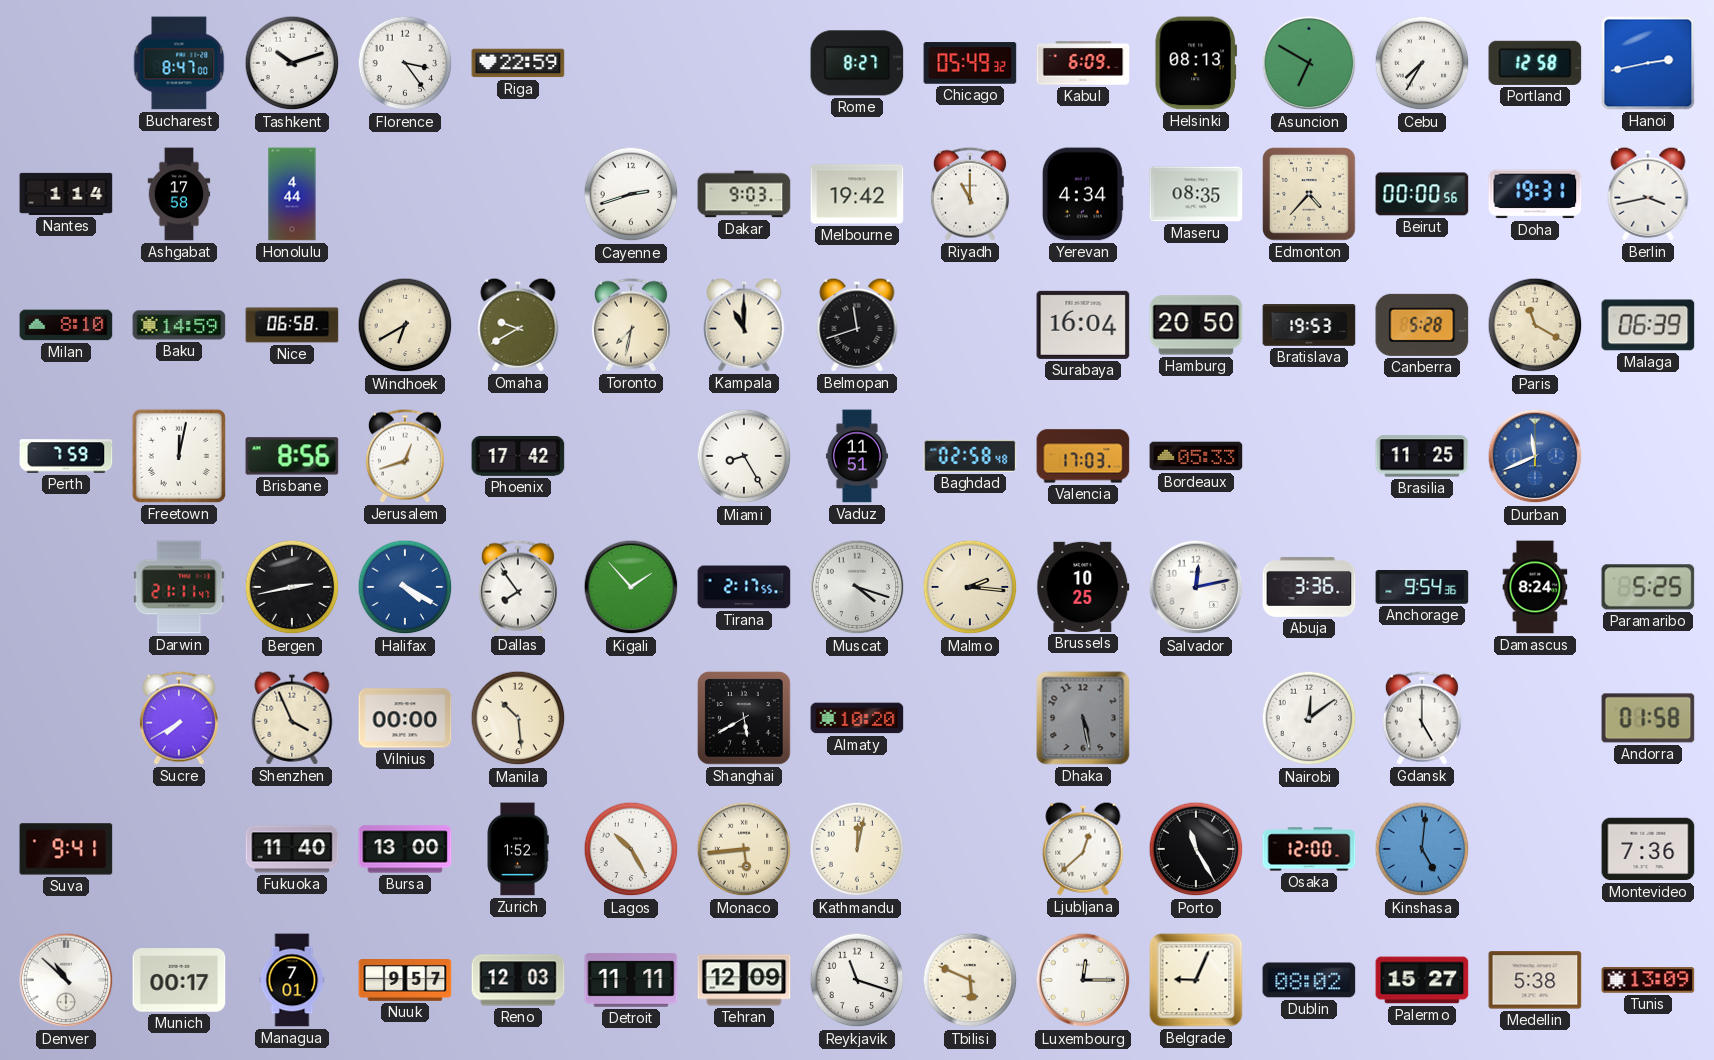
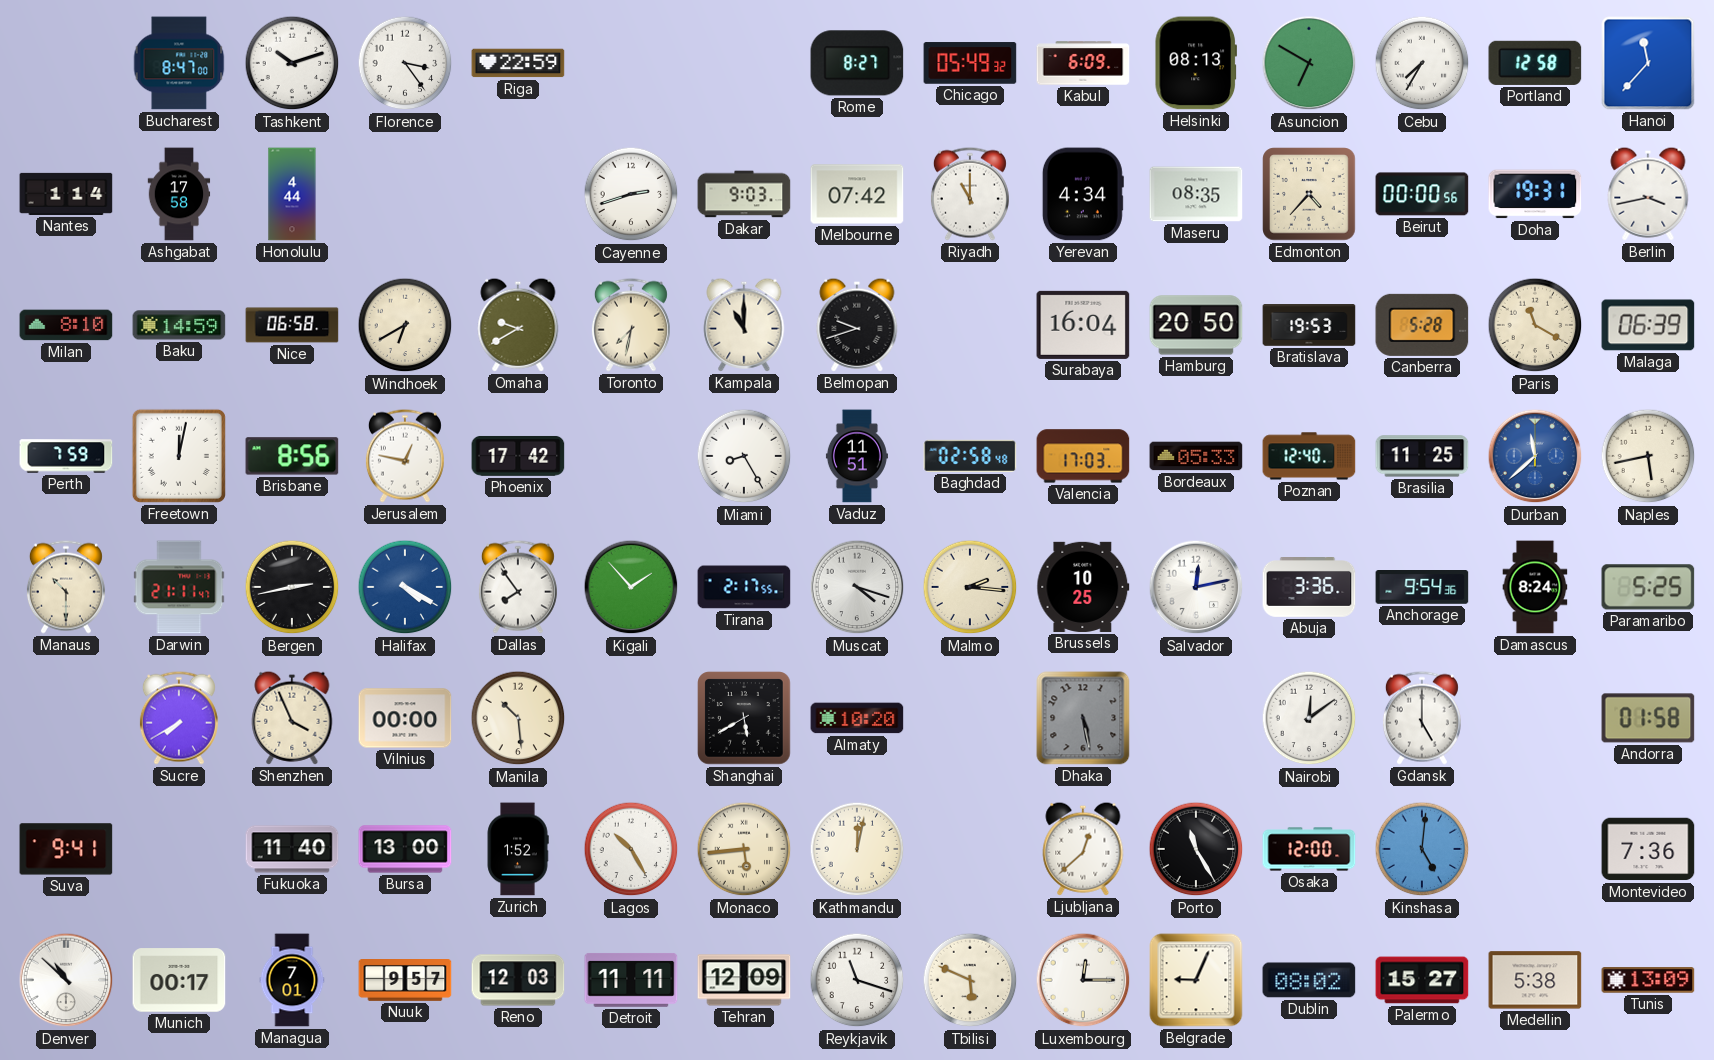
Hanoi: 2:43 -> 11:37
Melbourne: 19:42 -> 07:42
Belmopan: 11:42 -> 9:42
Jerusalem: 12:42 -> 12:47
Poznan: none -> 12:40
Durban: 11:41 -> 11:38
Naples: none -> 5:43
Manaus: none -> 10:30
